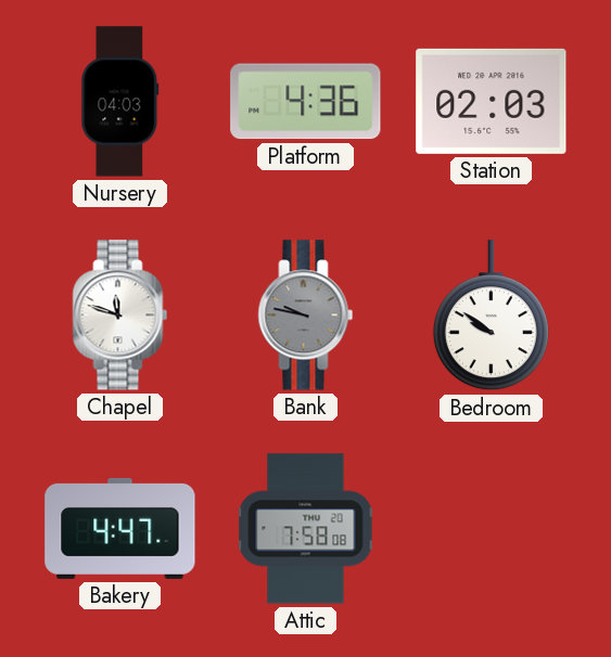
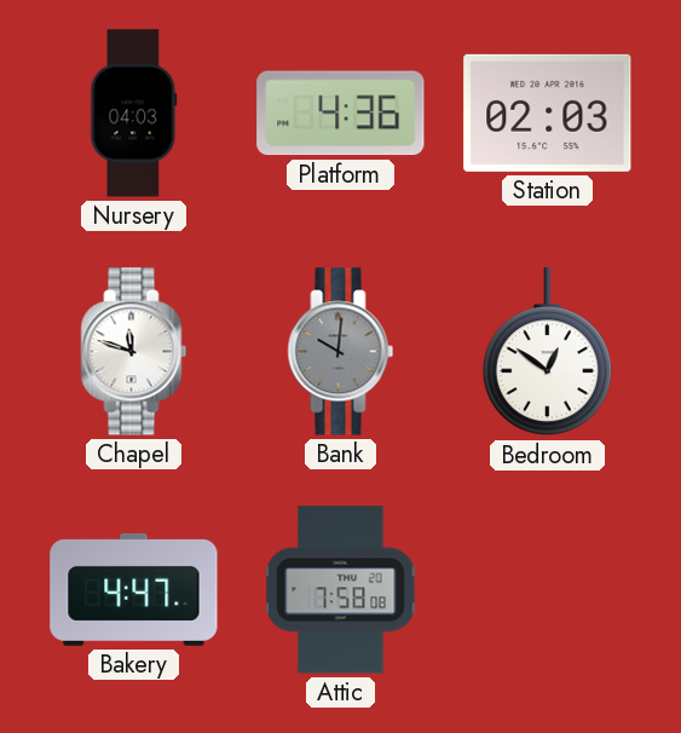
Bank: 9:47 -> 10:01
Bedroom: 9:51 -> 12:51
